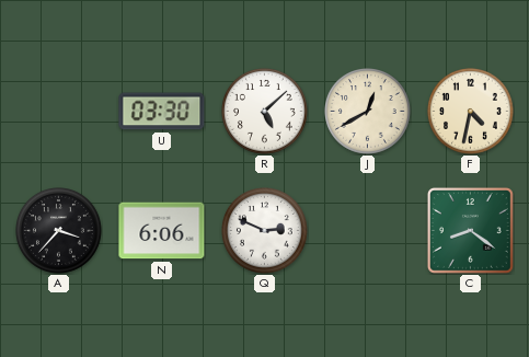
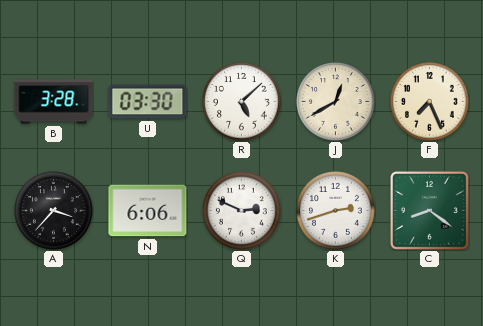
B: none -> 3:28
F: 4:32 -> 7:26
K: none -> 2:42
